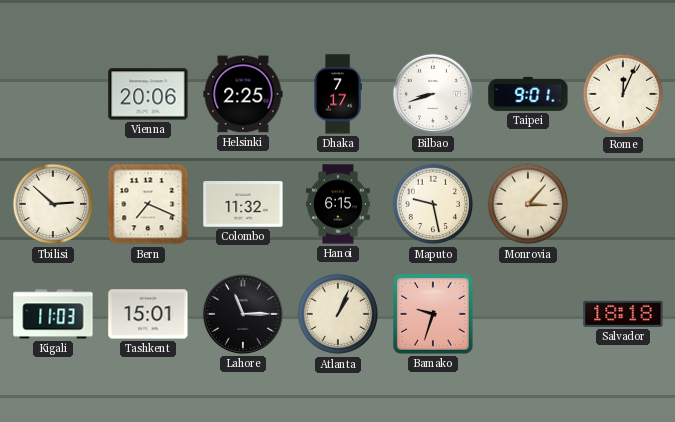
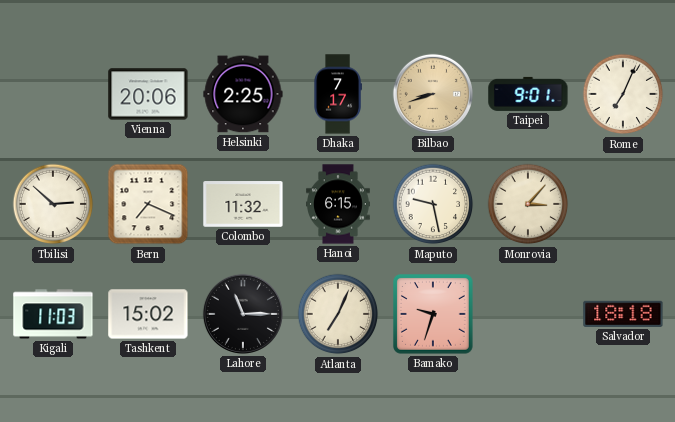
Bilbao dial: white -> champagne
Rome: 12:04 -> 7:04
Tashkent: 15:01 -> 15:02
Atlanta: 1:04 -> 7:04
